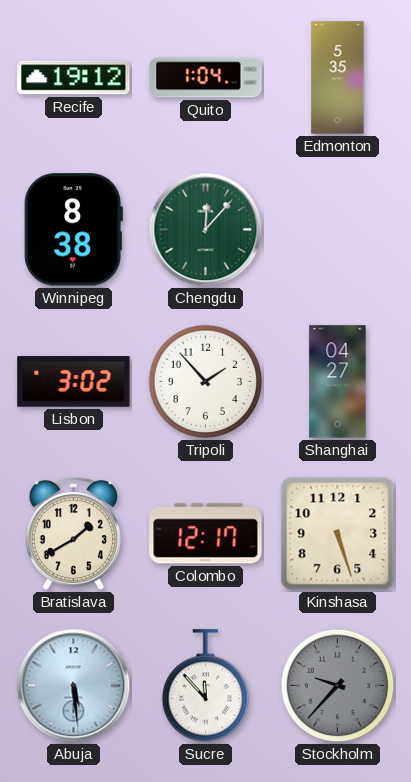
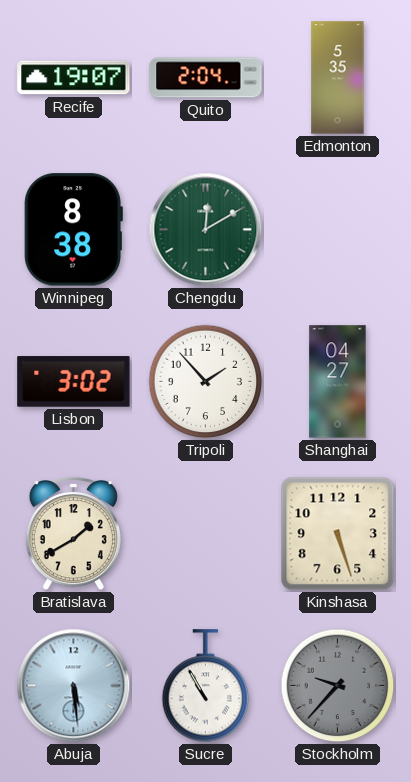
Recife: 19:12 -> 19:07
Quito: 1:04 -> 2:04
Chengdu: 12:07 -> 12:10
Colombo: 12:17 -> none
Sucre: 11:53 -> 10:55
